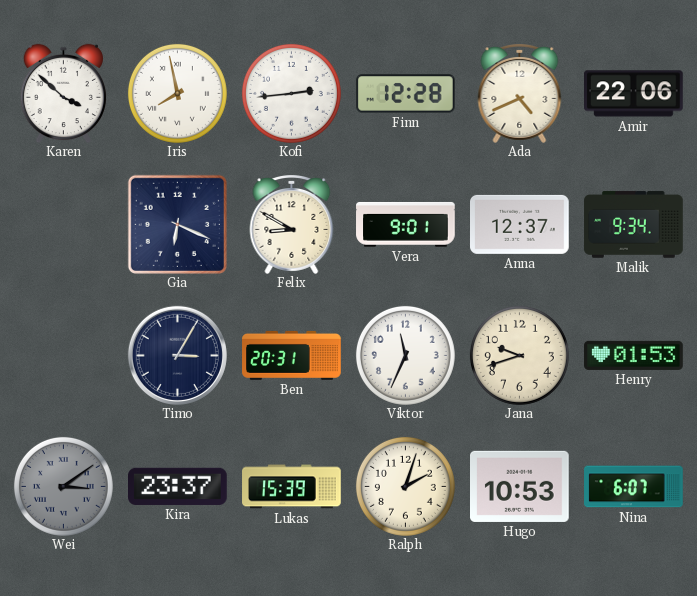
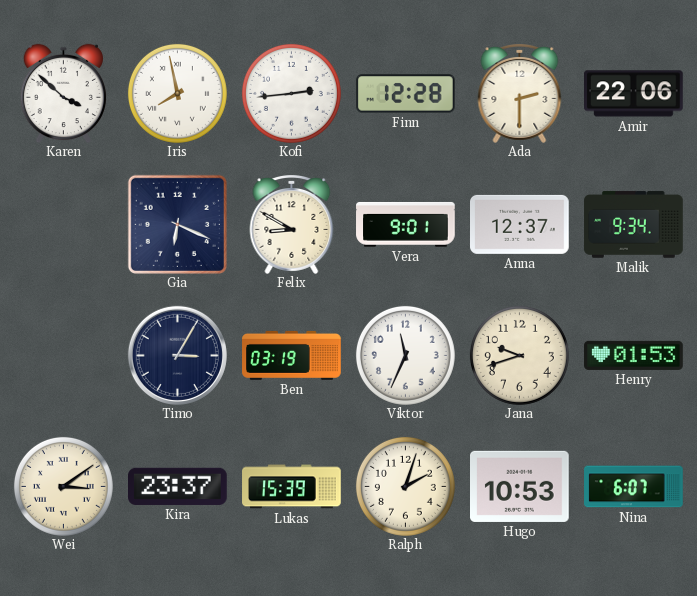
Ada: 4:41 -> 2:30
Ben: 20:31 -> 03:19
Wei dial: grey -> cream
